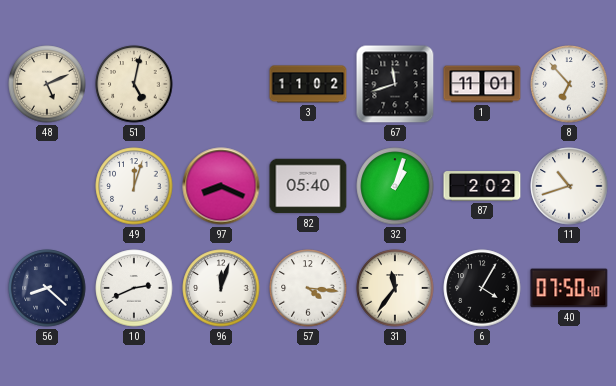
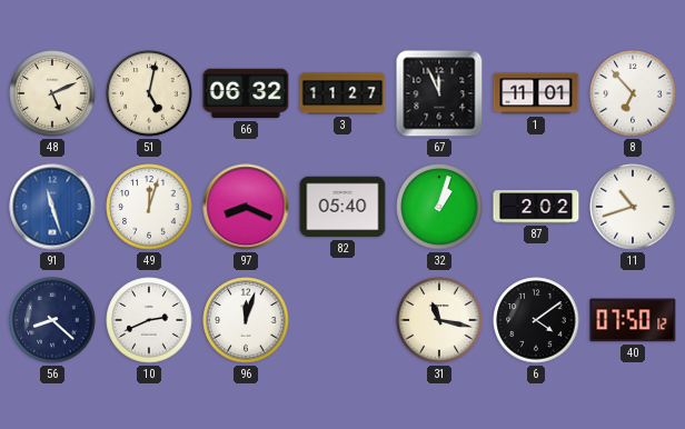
66: none -> 06:32
3: 11:02 -> 11:27
67: 11:42 -> 11:56
91: none -> 11:27
57: 4:16 -> none
31: 11:36 -> 11:17
6: 4:05 -> 4:09
40: 07:50:40 -> 07:50:12
